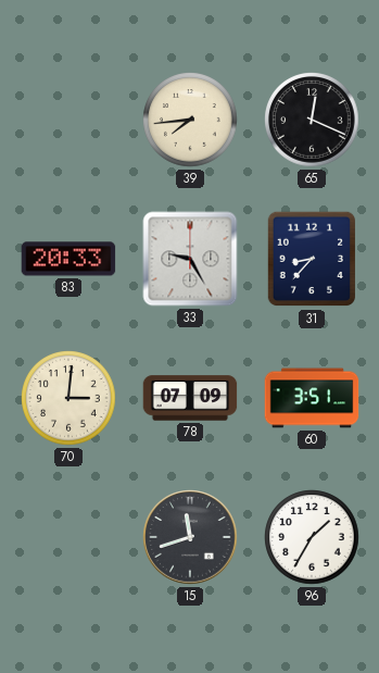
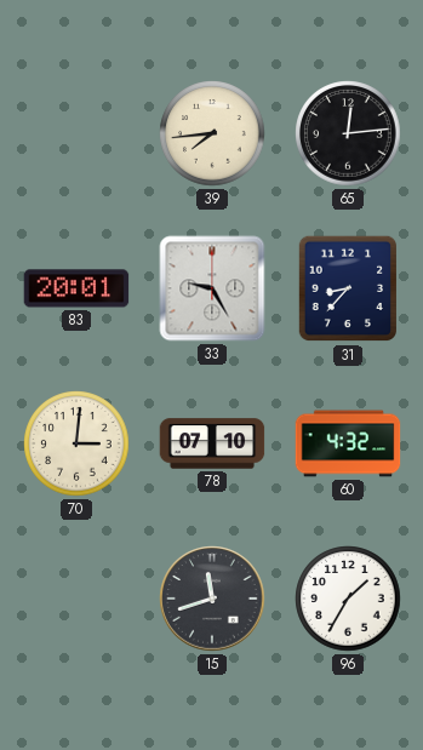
65: 12:19 -> 12:14
83: 20:33 -> 20:01
78: 07:09 -> 07:10
60: 3:51 -> 4:32
